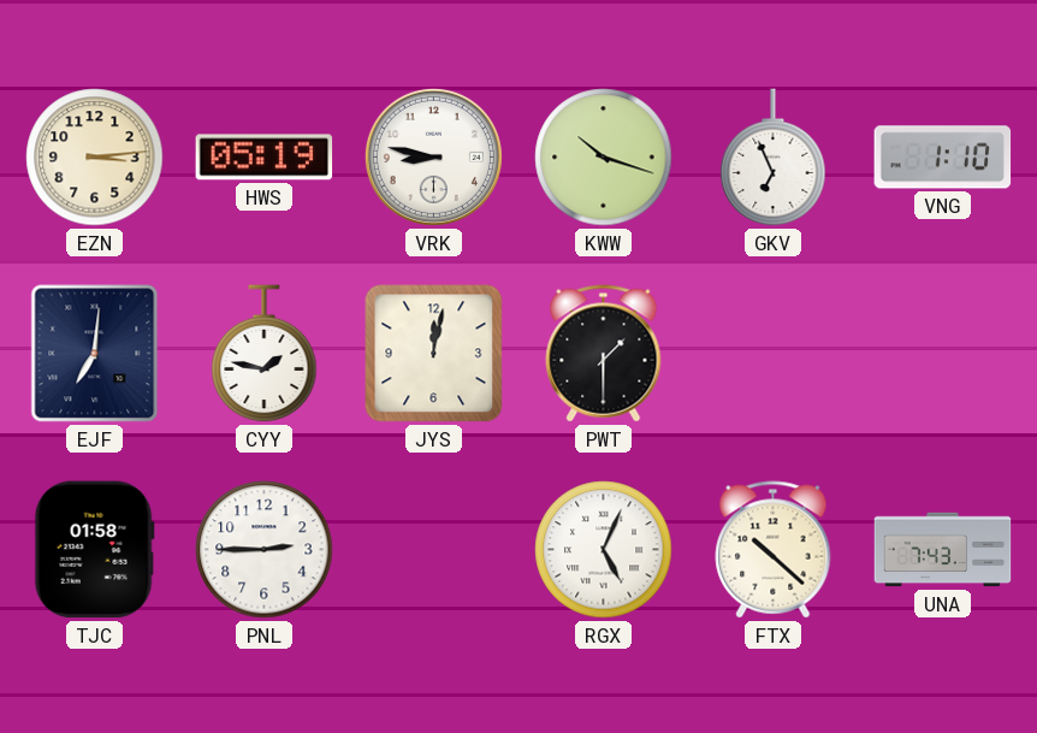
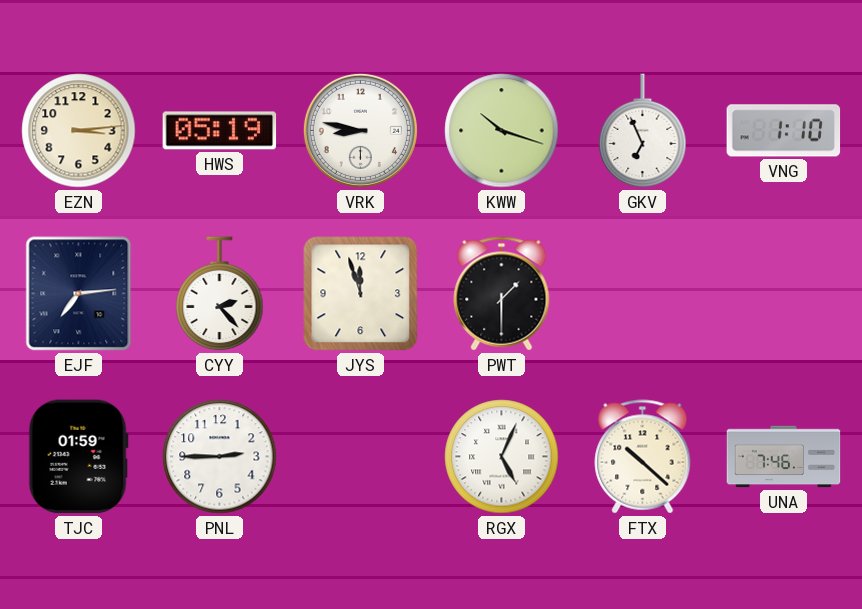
EJF: 7:01 -> 7:14
CYY: 1:47 -> 2:23
JYS: 12:02 -> 11:57
TJC: 01:58 -> 01:59
UNA: 7:43 -> 7:46
